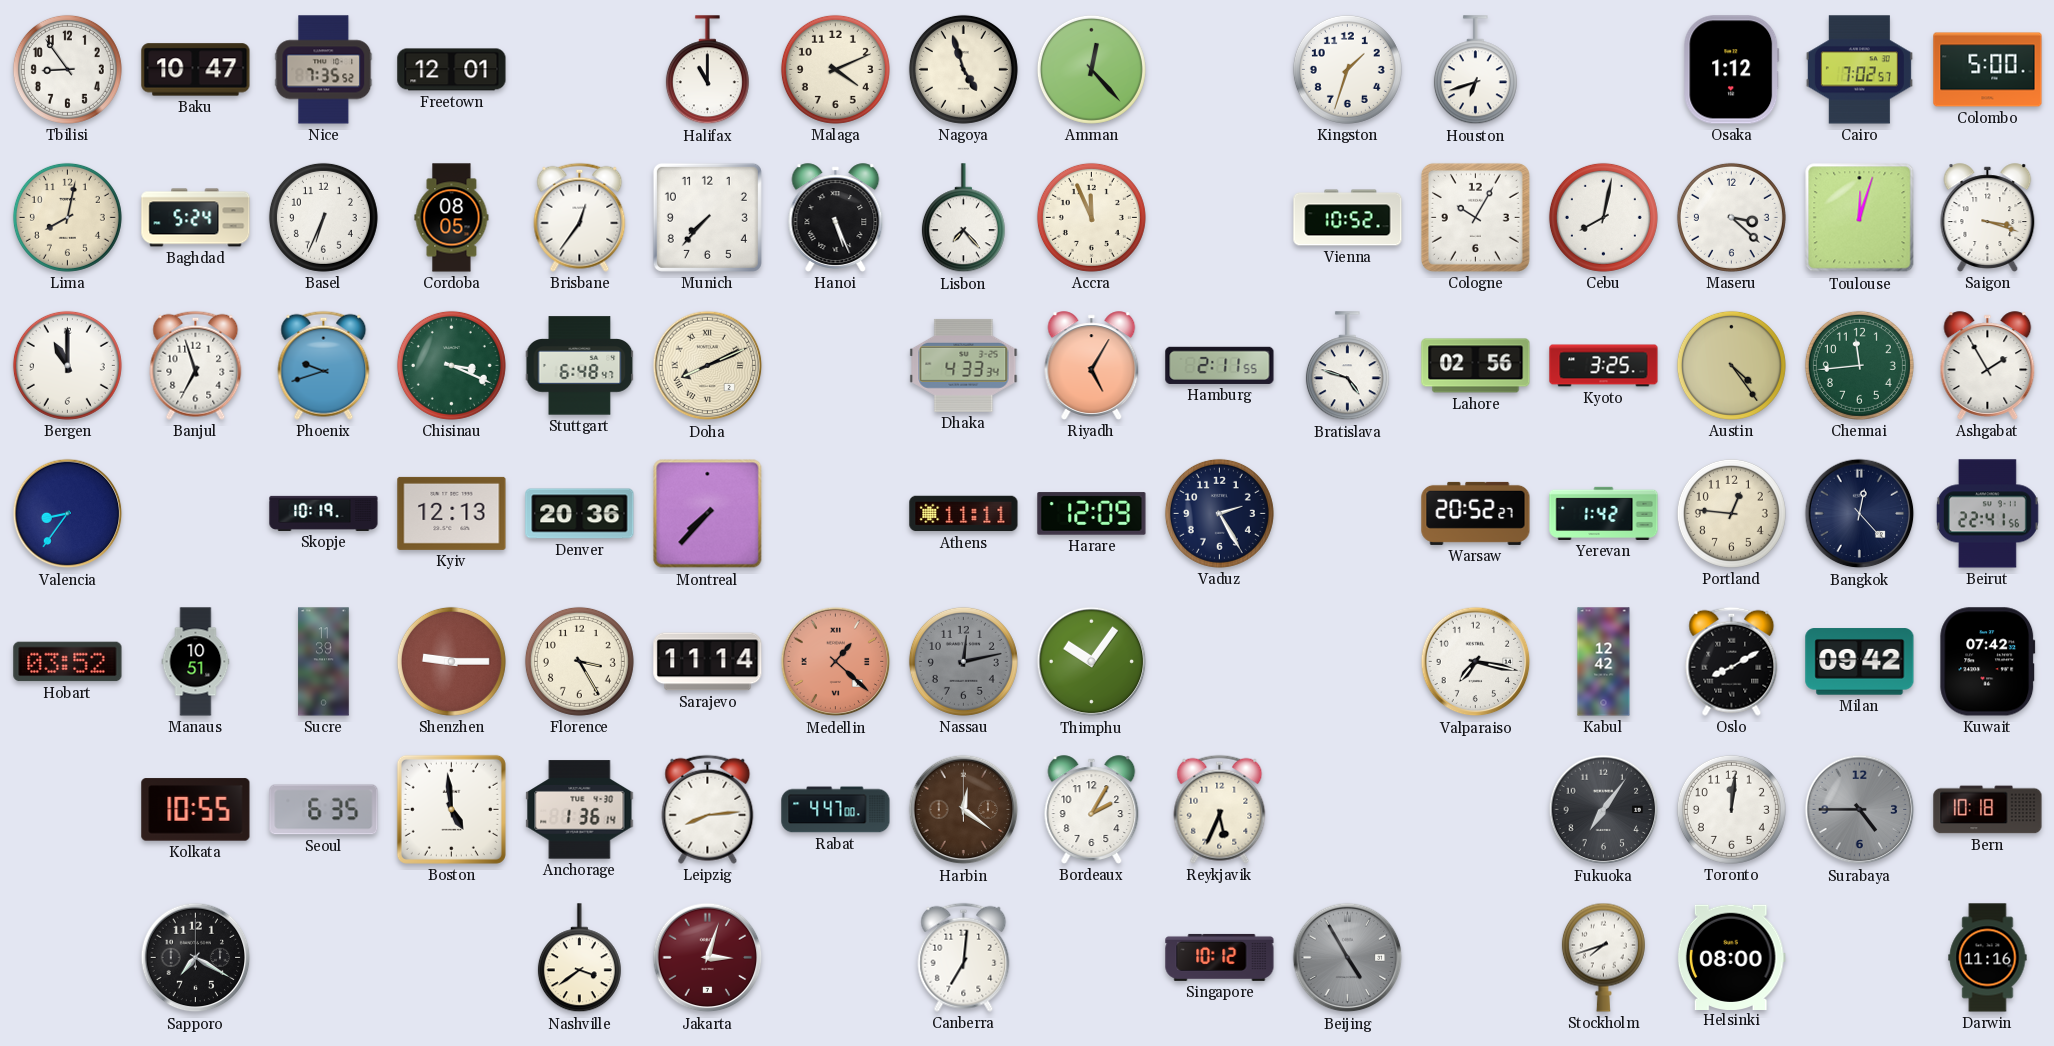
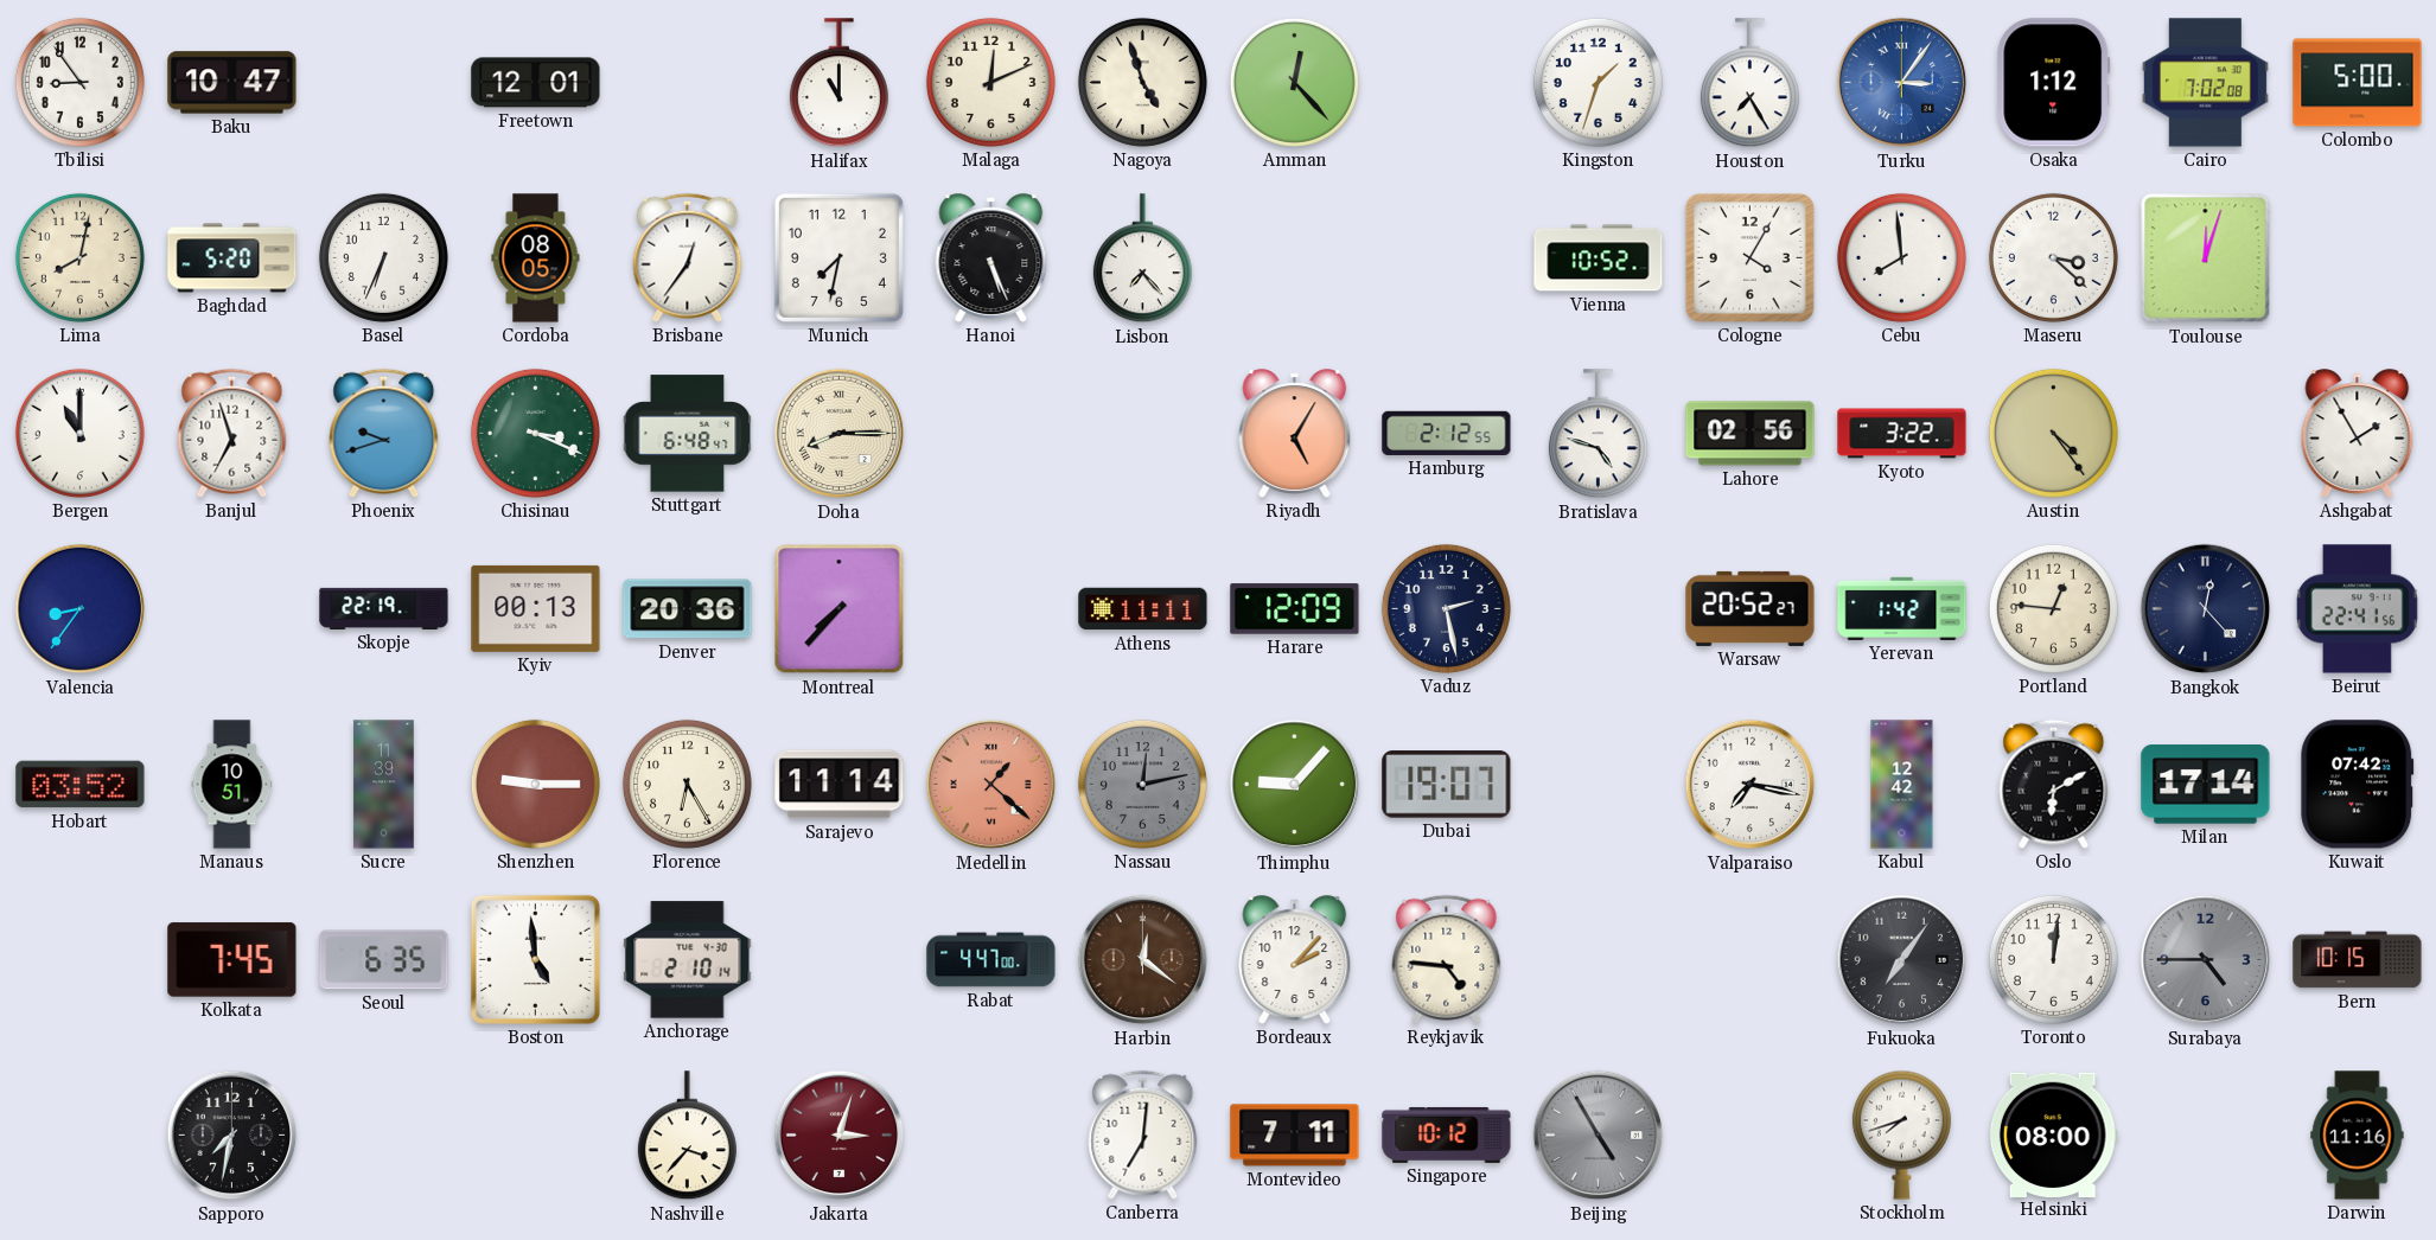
Nice: 7:35 -> none
Malaga: 4:11 -> 12:11
Houston: 6:42 -> 7:25
Turku: none -> 3:06
Cairo: 7:02:57 -> 7:02:08
Baghdad: 5:24 -> 5:20
Munich: 7:37 -> 7:32
Accra: 11:56 -> none
Cologne: 10:05 -> 4:05
Cebu: 8:02 -> 7:59
Saigon: 3:18 -> none
Doha: 8:11 -> 8:15
Dhaka: 4:33 -> none
Hamburg: 2:11 -> 2:12
Kyoto: 3:25 -> 3:22
Chennai: 11:44 -> none
Skopje: 10:19 -> 22:19
Kyiv: 12:13 -> 00:13
Vaduz: 2:25 -> 2:28
Florence: 3:25 -> 6:25
Thimphu: 10:06 -> 9:07
Dubai: none -> 19:07
Oslo: 8:10 -> 6:10
Milan: 09:42 -> 17:14
Kolkata: 10:55 -> 7:45
Anchorage: 1:36 -> 2:10
Leipzig: 8:14 -> none
Bordeaux: 2:05 -> 2:07
Reykjavik: 5:34 -> 4:46
Bern: 10:18 -> 10:15
Sapporo: 7:20 -> 7:32
Nashville: 3:39 -> 3:37
Montevideo: none -> 7:11
